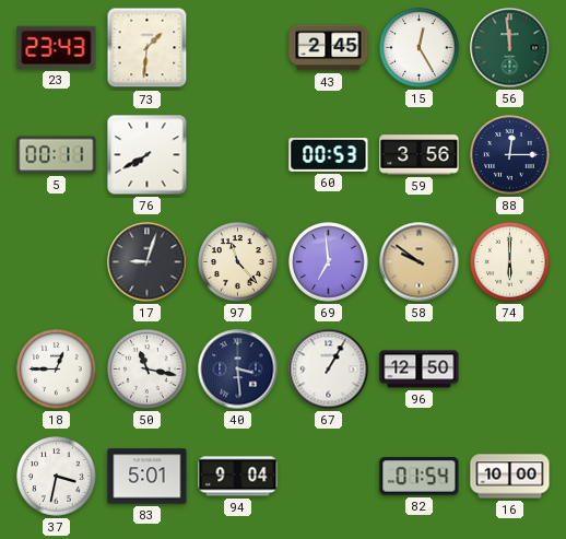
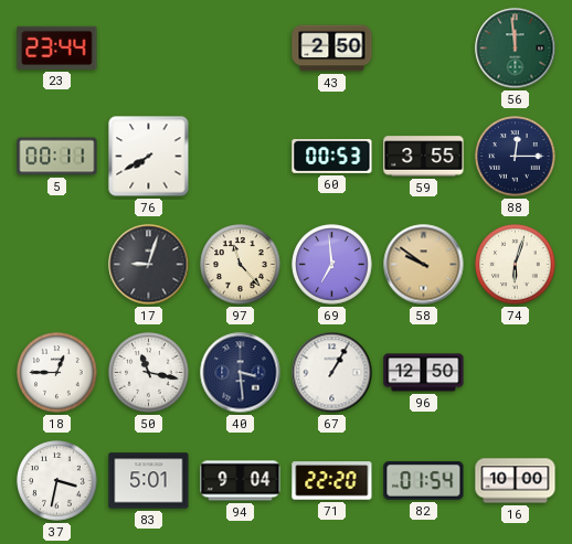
23: 23:43 -> 23:44
73: 1:31 -> none
43: 2:45 -> 2:50
15: 12:25 -> none
59: 3:56 -> 3:55
74: 6:00 -> 6:03
71: none -> 22:20
